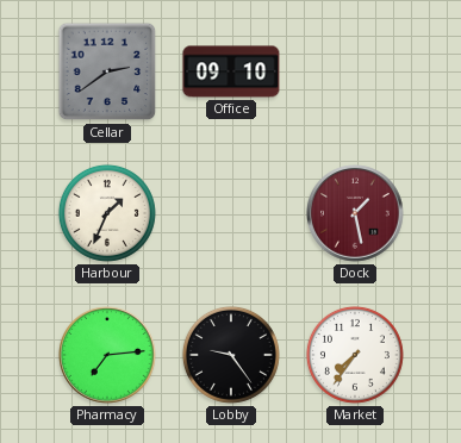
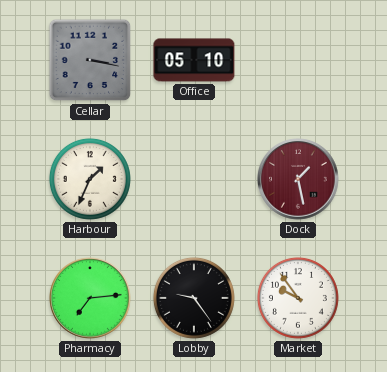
Cellar: 2:39 -> 3:17
Office: 09:10 -> 05:10
Market: 7:36 -> 9:54
